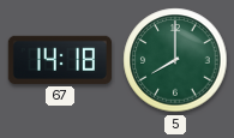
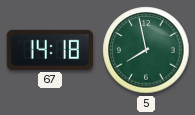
5: 8:00 -> 7:58
